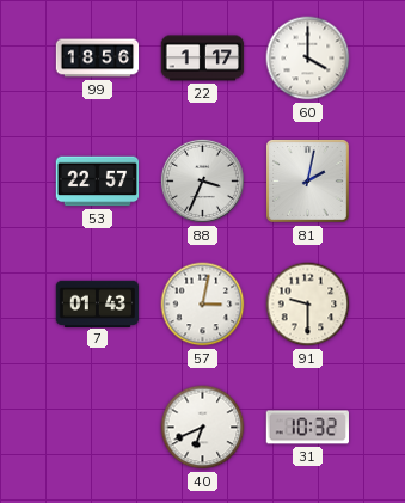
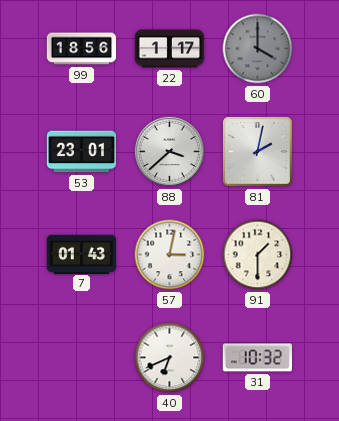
60 dial: white -> grey
53: 22:57 -> 23:01
88: 3:34 -> 3:38
91: 9:30 -> 1:30
